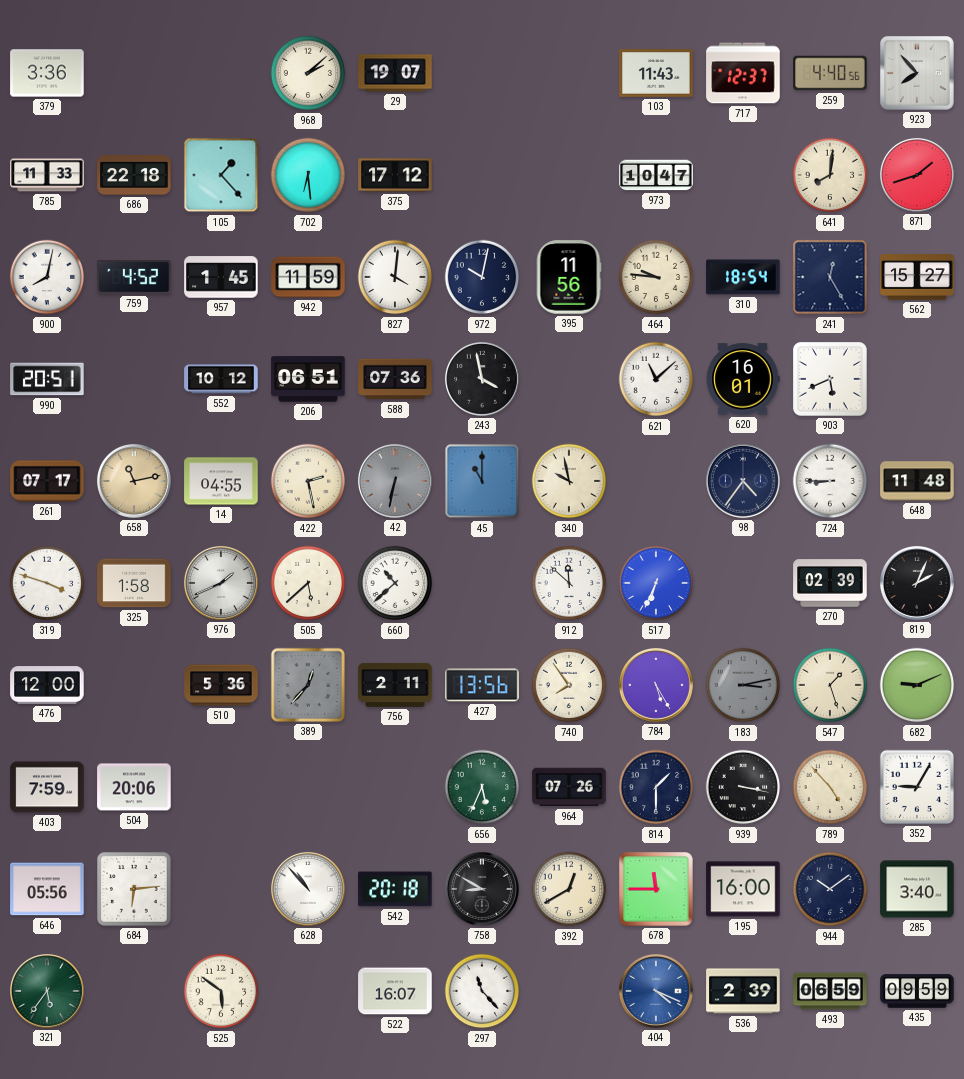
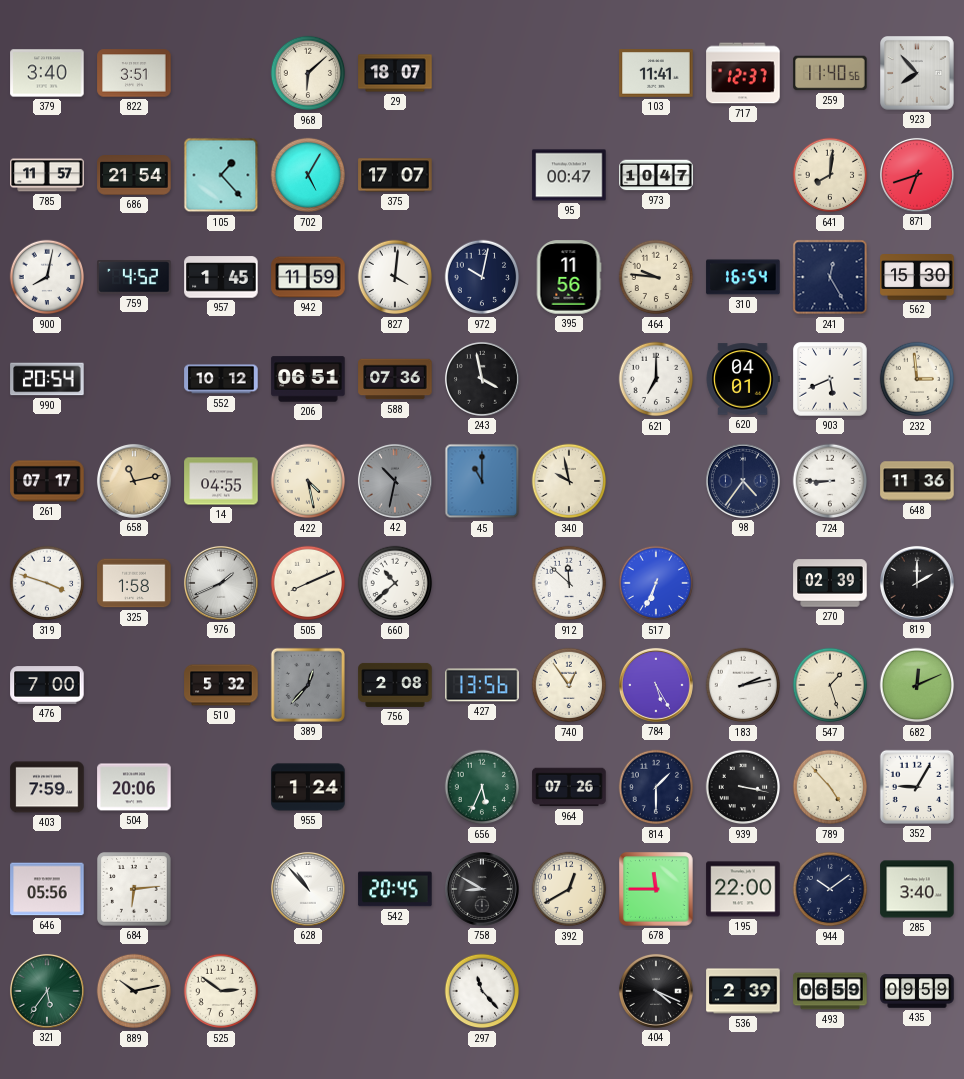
379: 3:36 -> 3:40
822: none -> 3:51
968: 2:08 -> 6:08
29: 19:07 -> 18:07
103: 11:43 -> 11:41
259: 4:40 -> 11:40
785: 11:33 -> 11:57
686: 22:18 -> 21:54
702: 6:29 -> 5:05
375: 17:12 -> 17:07
95: none -> 00:47
871: 1:42 -> 6:42
310: 18:54 -> 16:54
562: 15:27 -> 15:30
990: 20:51 -> 20:54
621: 11:08 -> 7:00
620: 16:01 -> 04:01
232: none -> 2:59
422: 2:28 -> 4:28
42: 6:32 -> 10:32
648: 11:48 -> 11:36
505: 5:38 -> 8:11
819: 2:04 -> 2:00
476: 12:00 -> 7:00
510: 5:36 -> 5:32
756: 2:11 -> 2:08
740: 7:54 -> 12:54
183: 3:13 -> 2:13
183 dial: grey -> white
682: 9:11 -> 12:11
955: none -> 1:24
542: 20:18 -> 20:45
195: 16:00 -> 22:00
889: none -> 10:13
525: 5:51 -> 2:51
522: 16:07 -> none
404 dial: blue -> black
